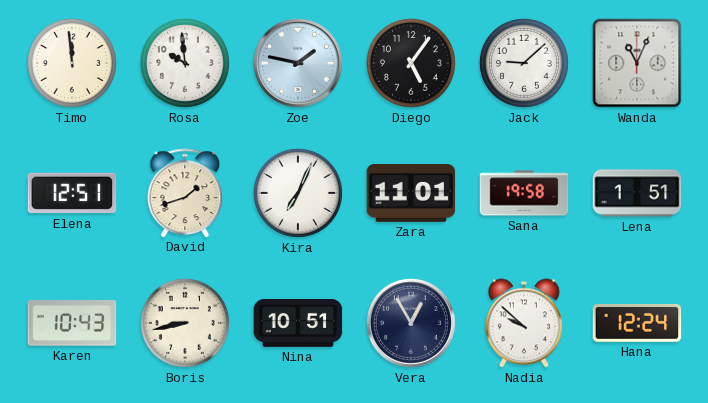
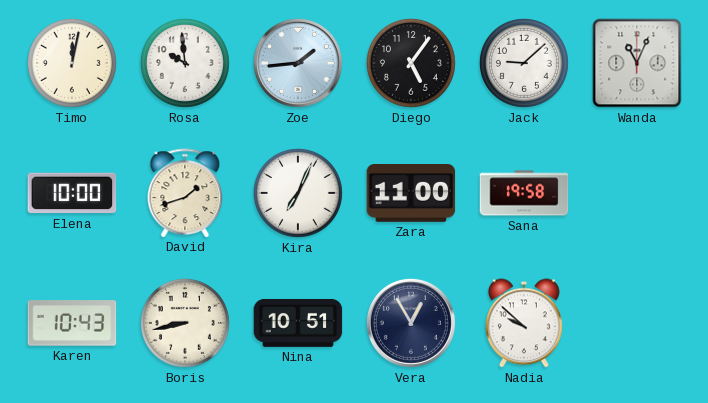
Timo: 11:59 -> 12:02
Zoe: 1:47 -> 1:44
Elena: 12:51 -> 10:00
Zara: 11:01 -> 11:00
Lena: 1:51 -> none
Hana: 12:24 -> none
